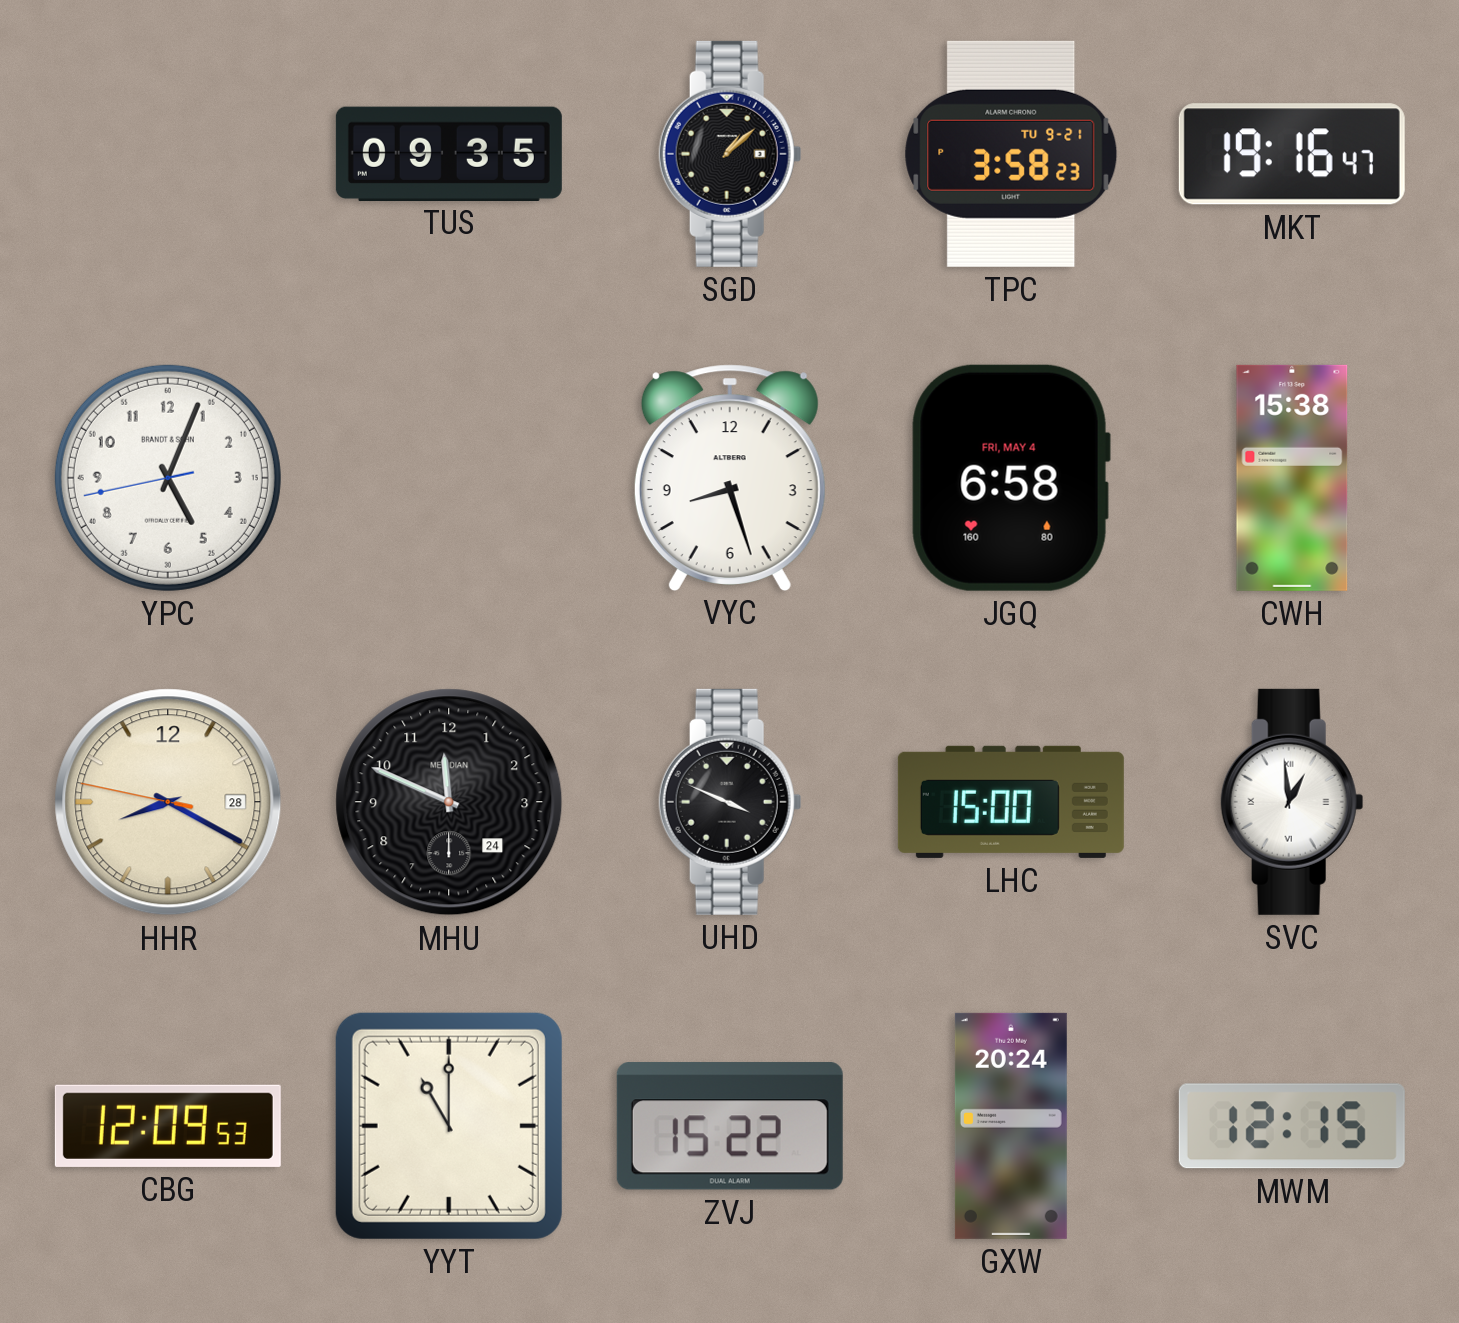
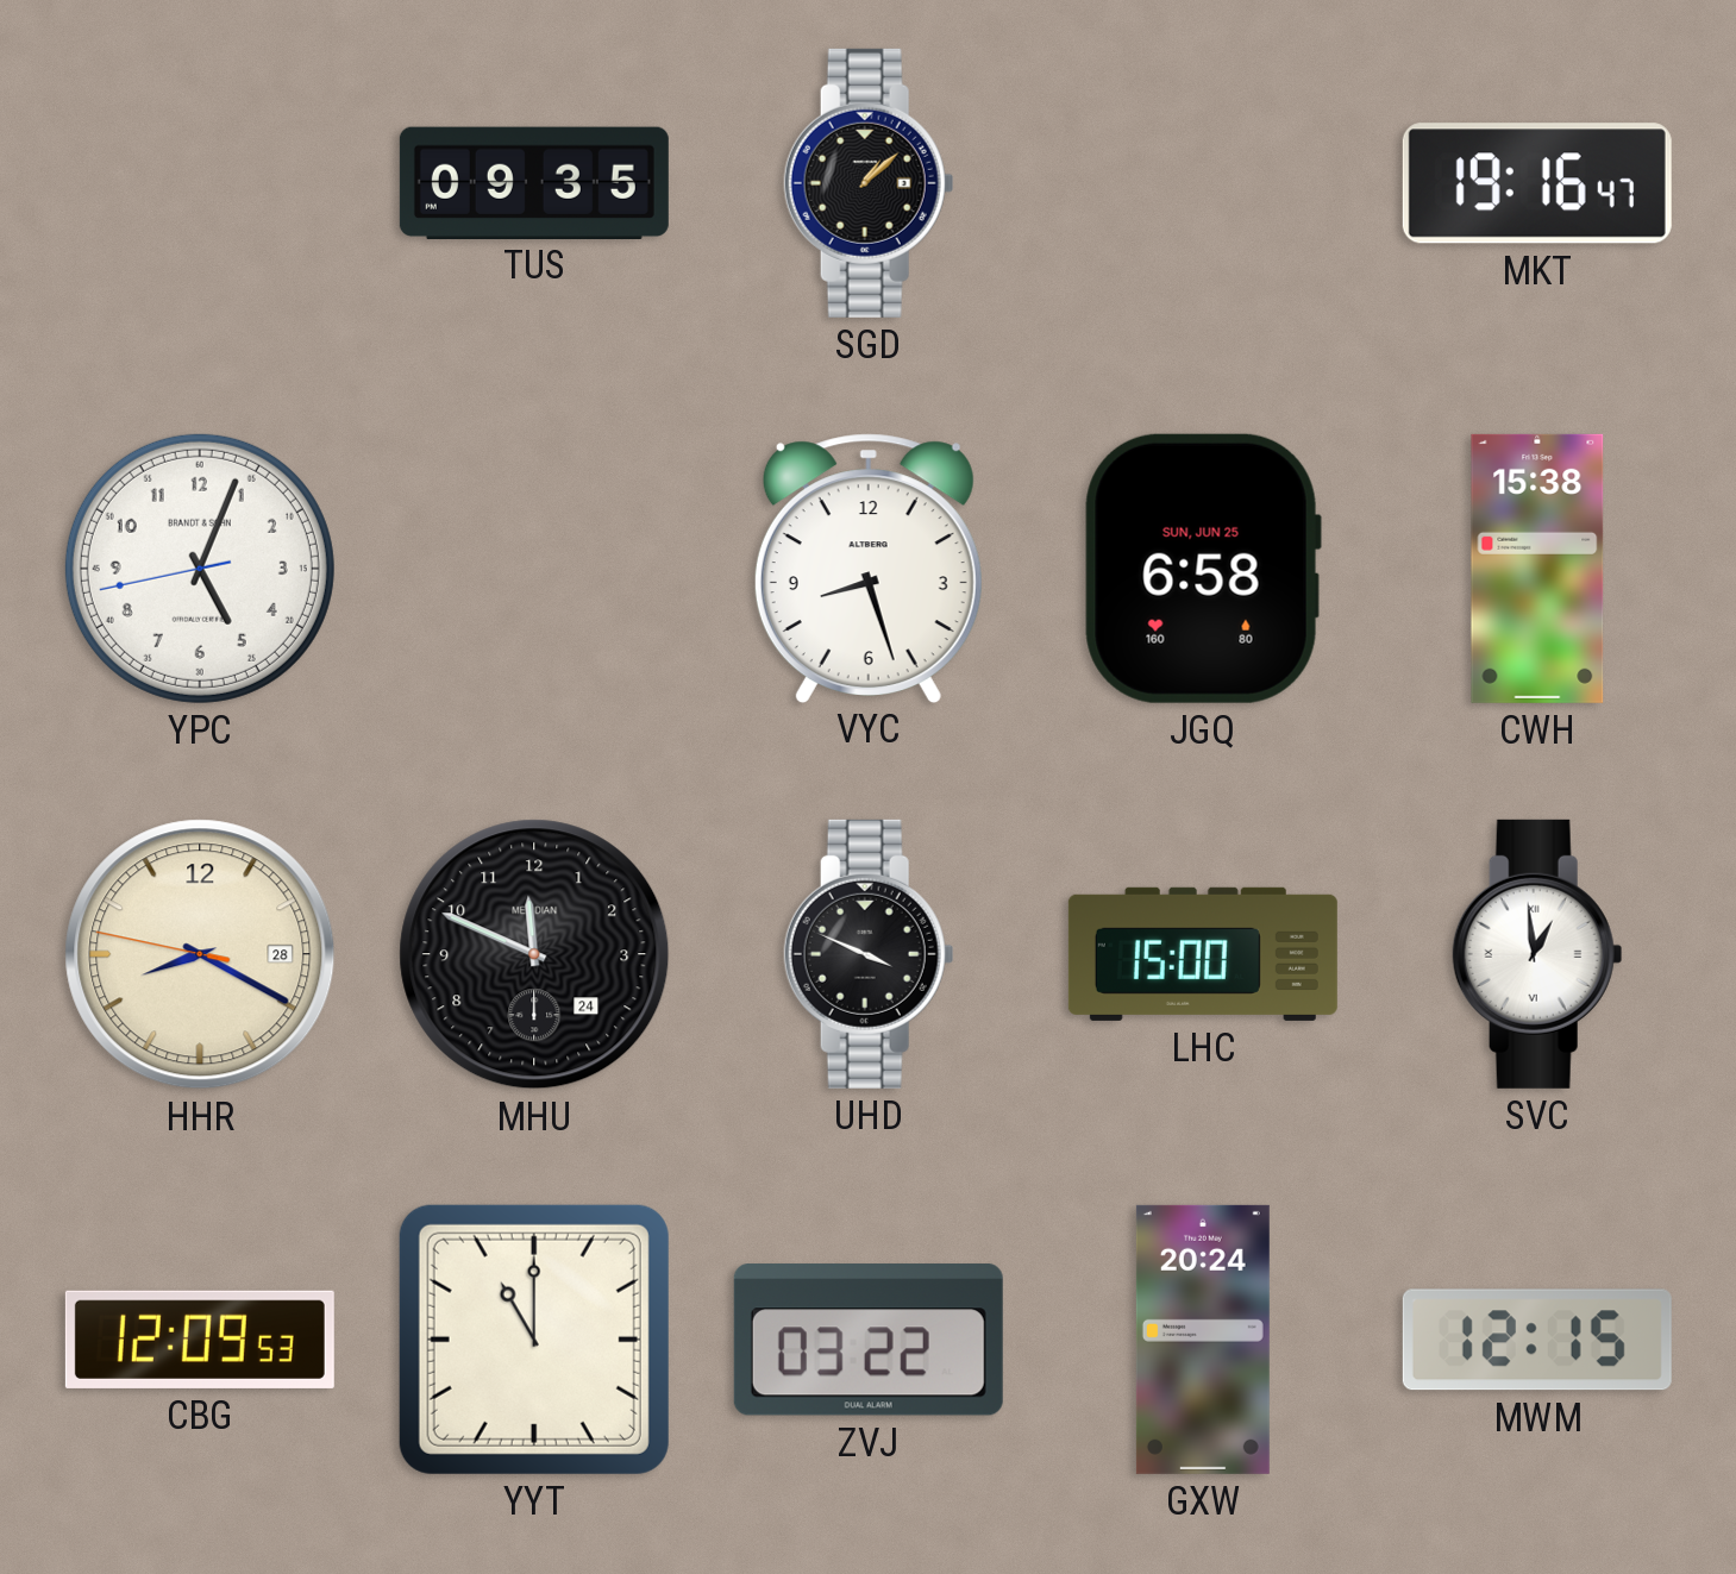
TPC: 3:58 -> none
JGQ date: FRI, MAY 4 -> SUN, JUN 25
ZVJ: 15:22 -> 03:22
